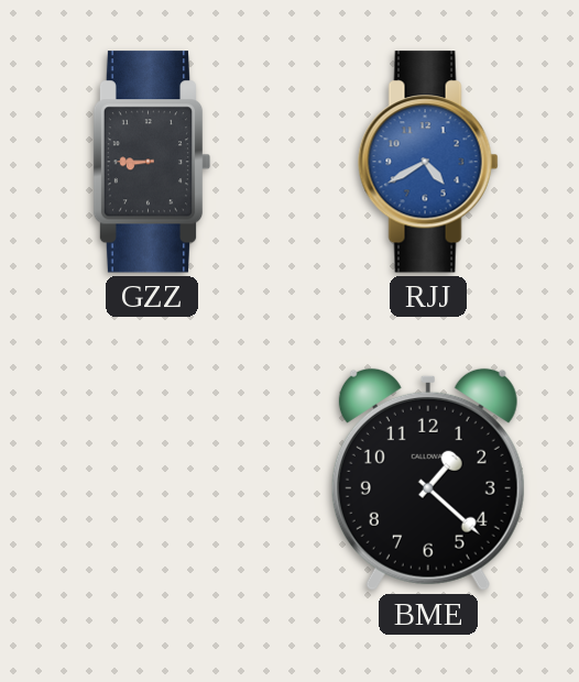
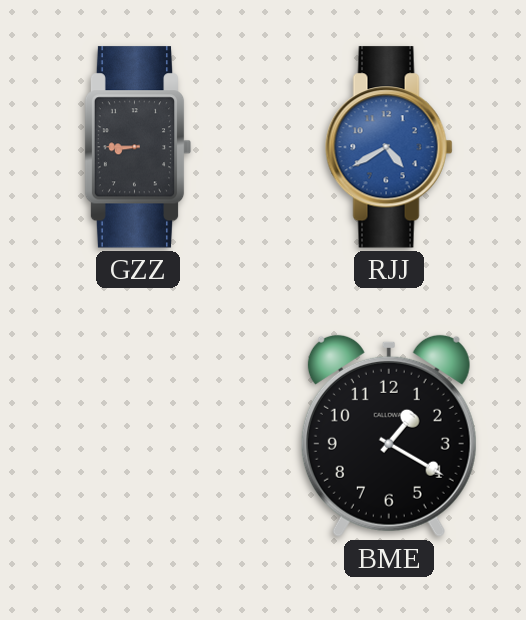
BME: 1:22 -> 1:20
